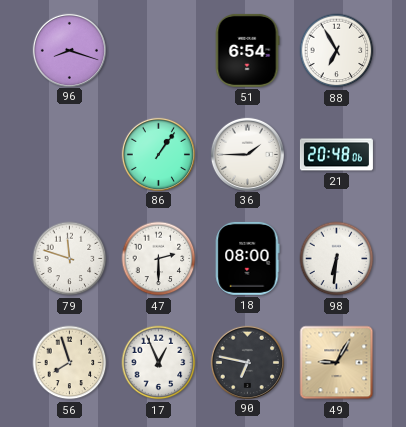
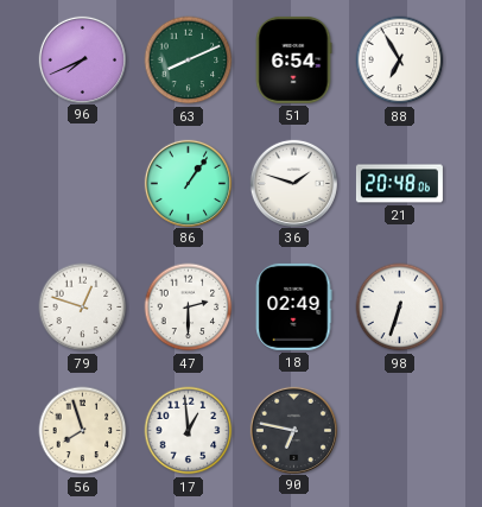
96: 8:18 -> 7:41
63: none -> 8:11
36: 1:45 -> 1:48
79: 11:48 -> 12:48
18: 08:00 -> 02:49
98: 6:31 -> 6:33
17: 12:56 -> 12:59
49: 9:05 -> none
